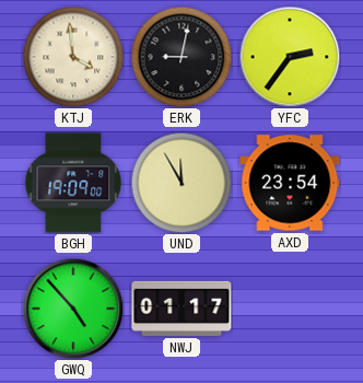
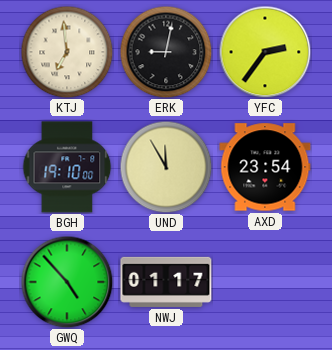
KTJ: 3:59 -> 6:59
BGH: 19:09 -> 19:10
